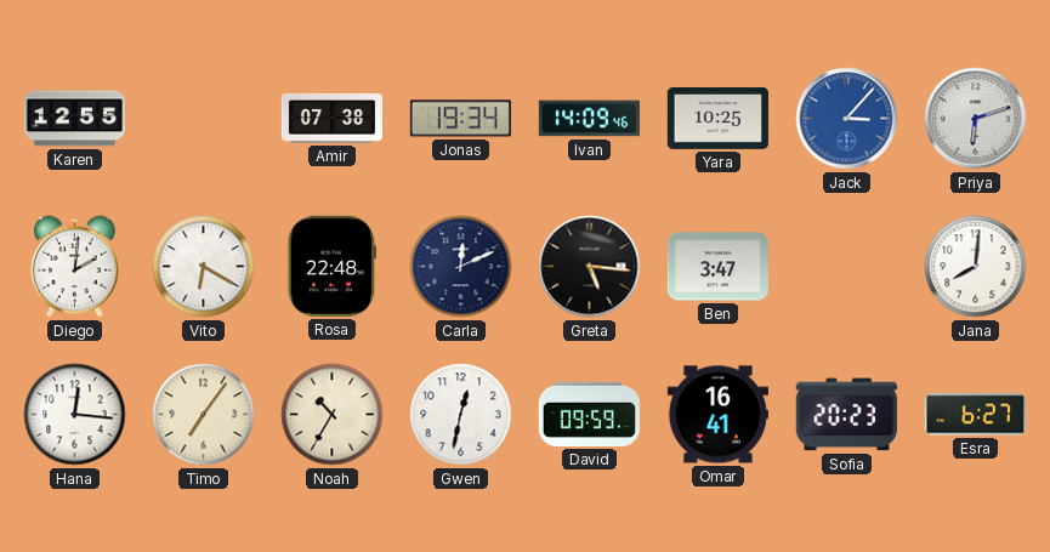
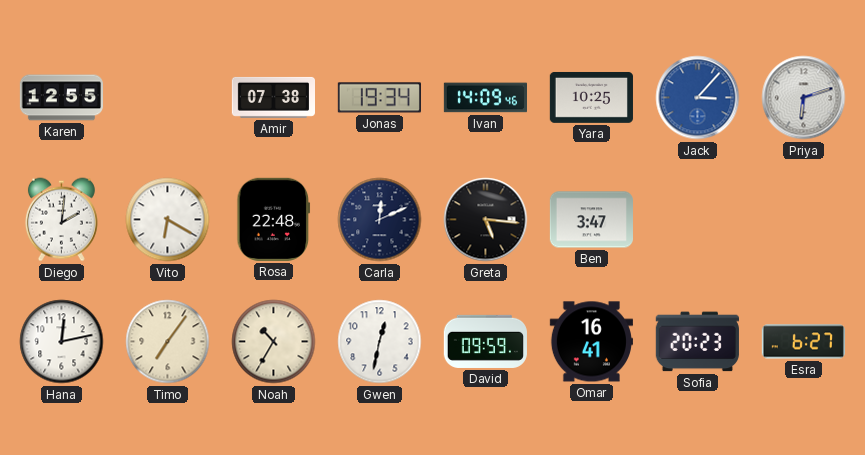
Jana: 8:01 -> none
Hana: 12:16 -> 12:13
